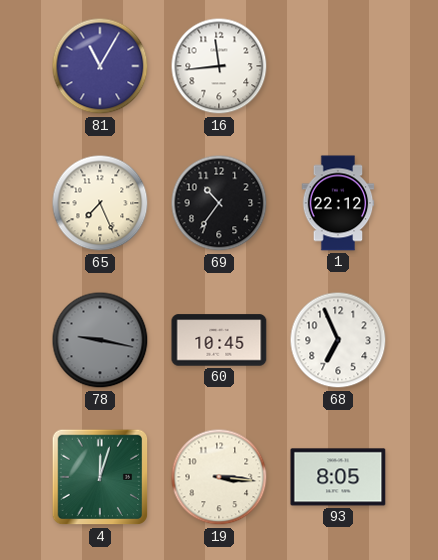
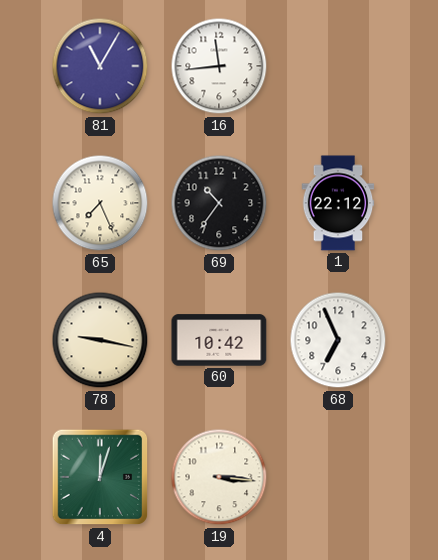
78 dial: grey -> cream
60: 10:45 -> 10:42
93: 8:05 -> none
